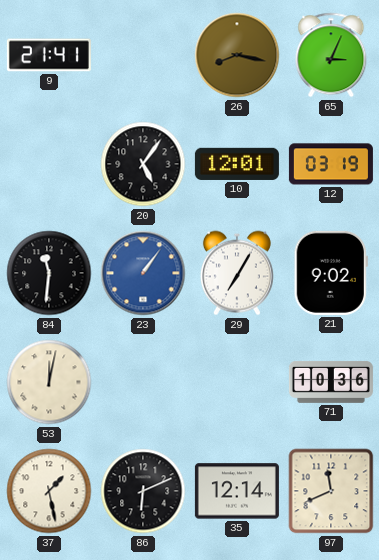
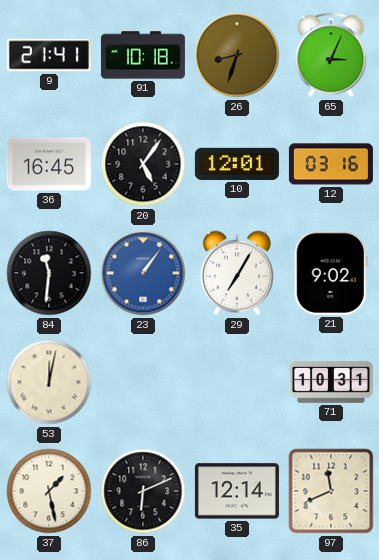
91: none -> 10:18
26: 8:17 -> 8:33
36: none -> 16:45
12: 03:19 -> 03:16
71: 10:36 -> 10:31
